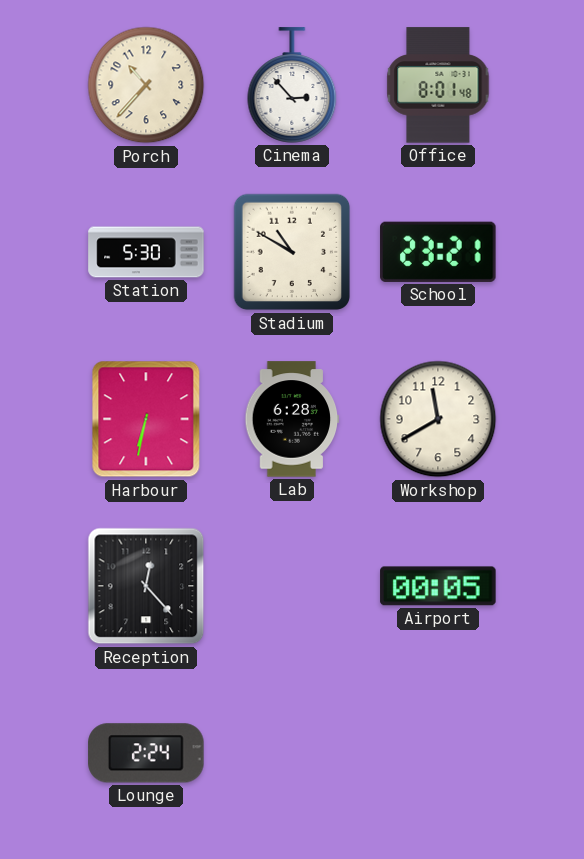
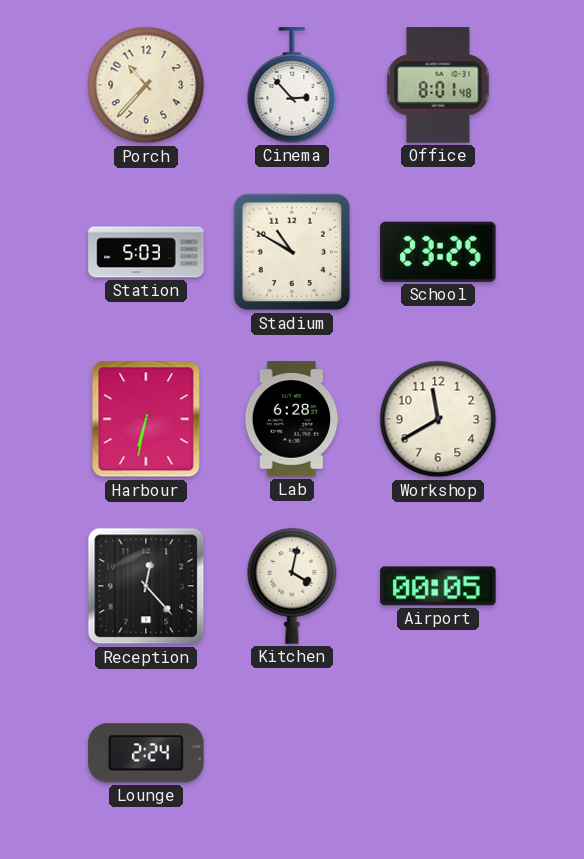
Station: 5:30 -> 5:03
School: 23:21 -> 23:25
Kitchen: none -> 4:02
